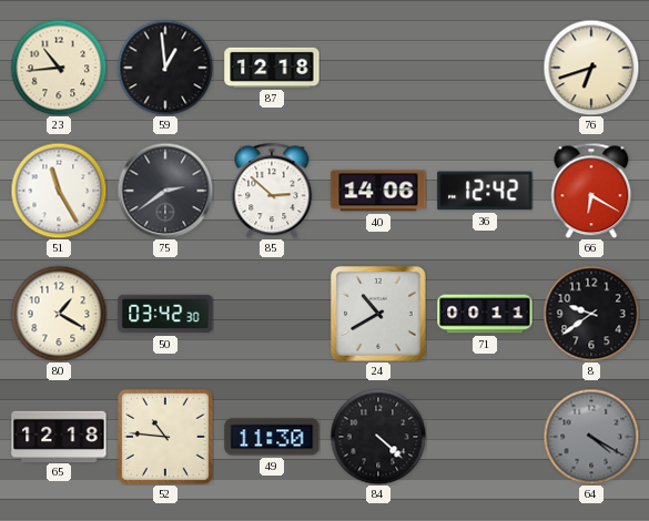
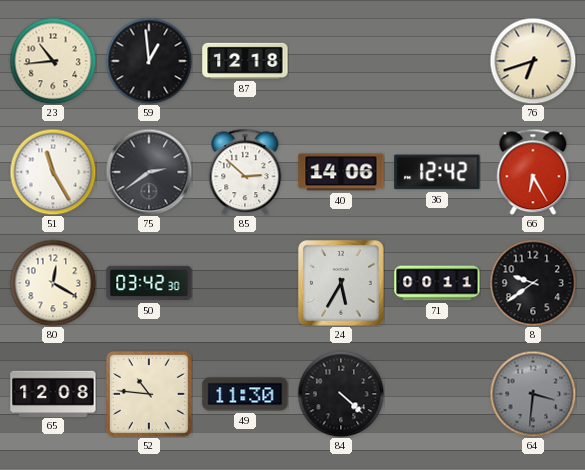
66: 6:20 -> 6:25
80: 1:20 -> 12:20
24: 10:40 -> 5:35
65: 12:18 -> 12:08
64: 4:20 -> 3:31
